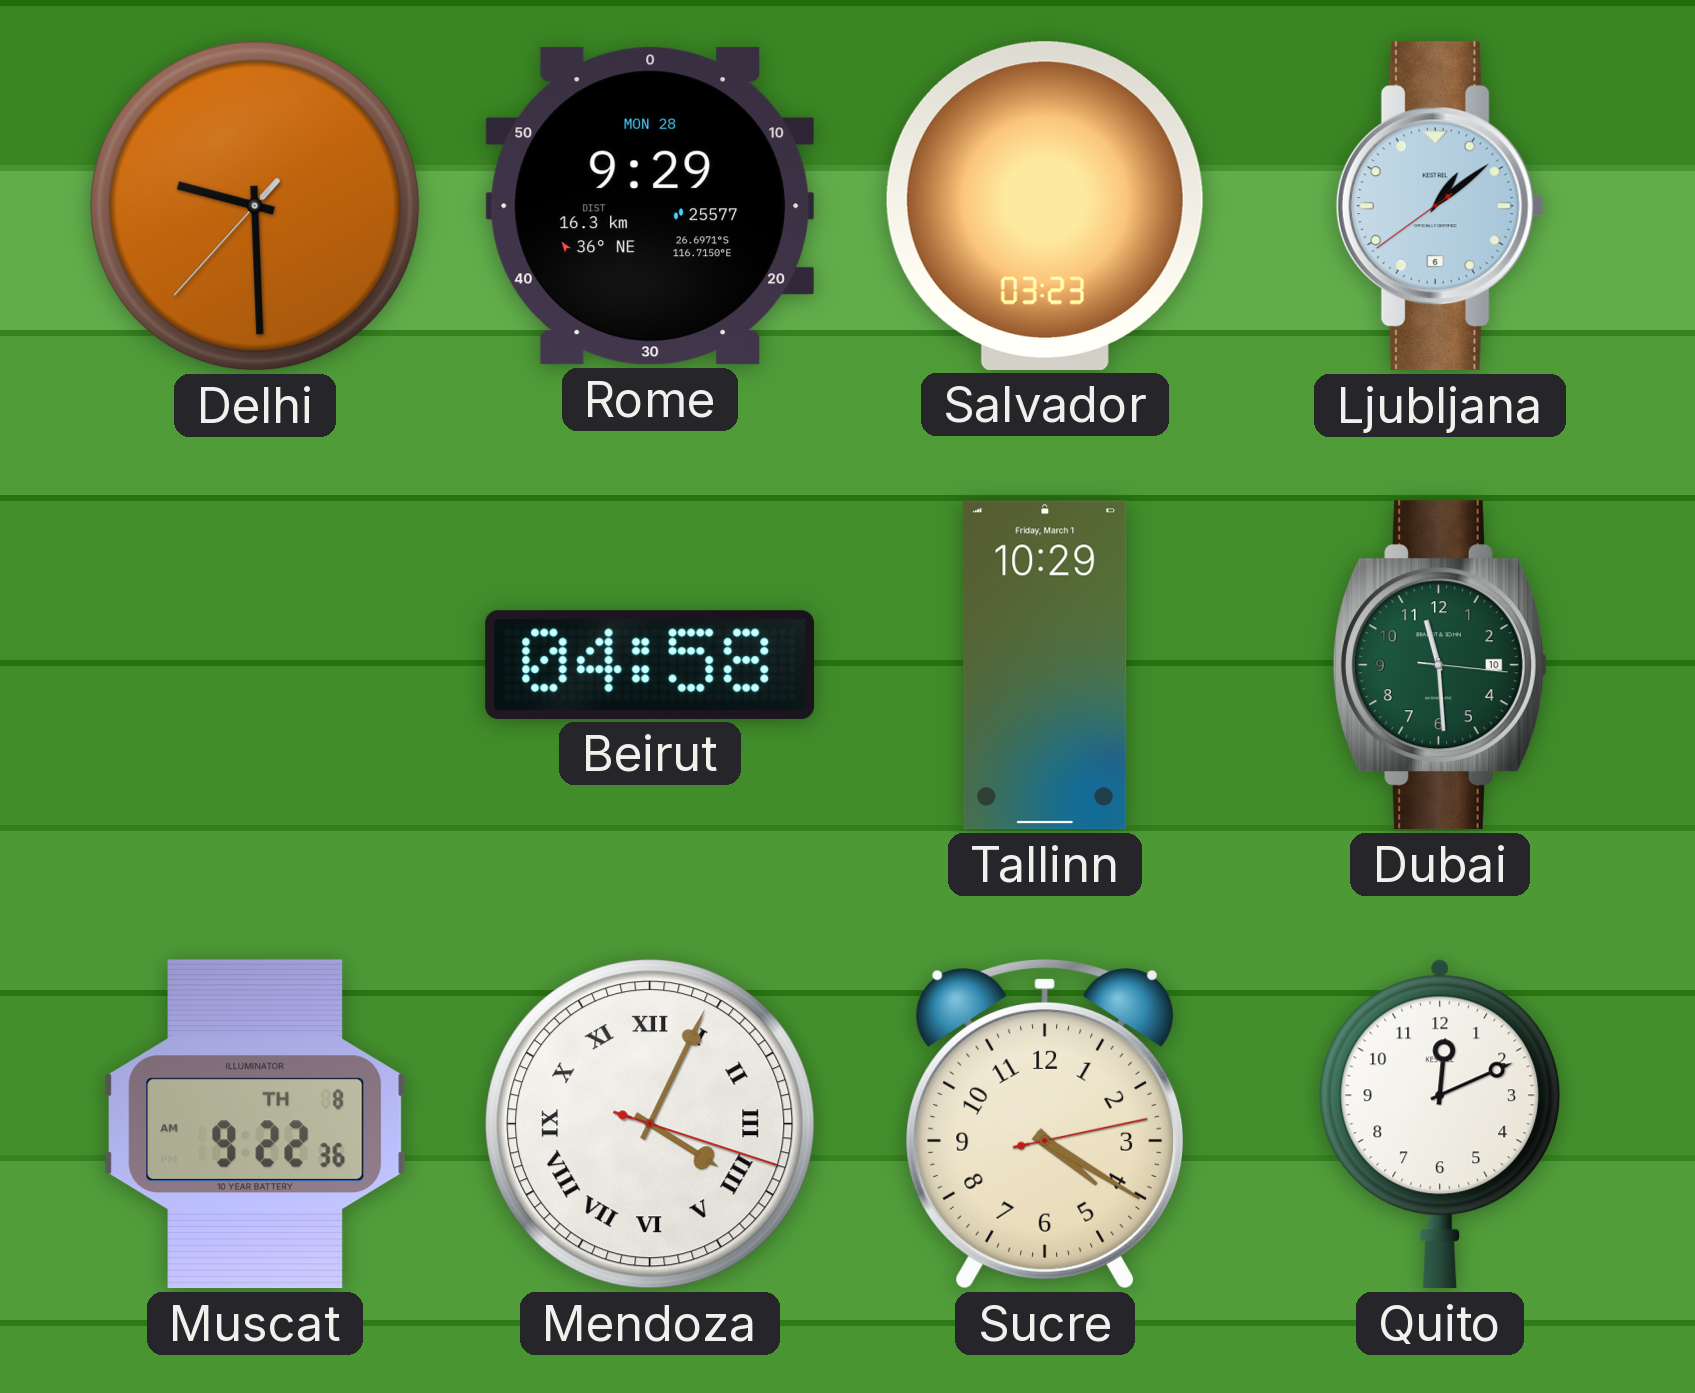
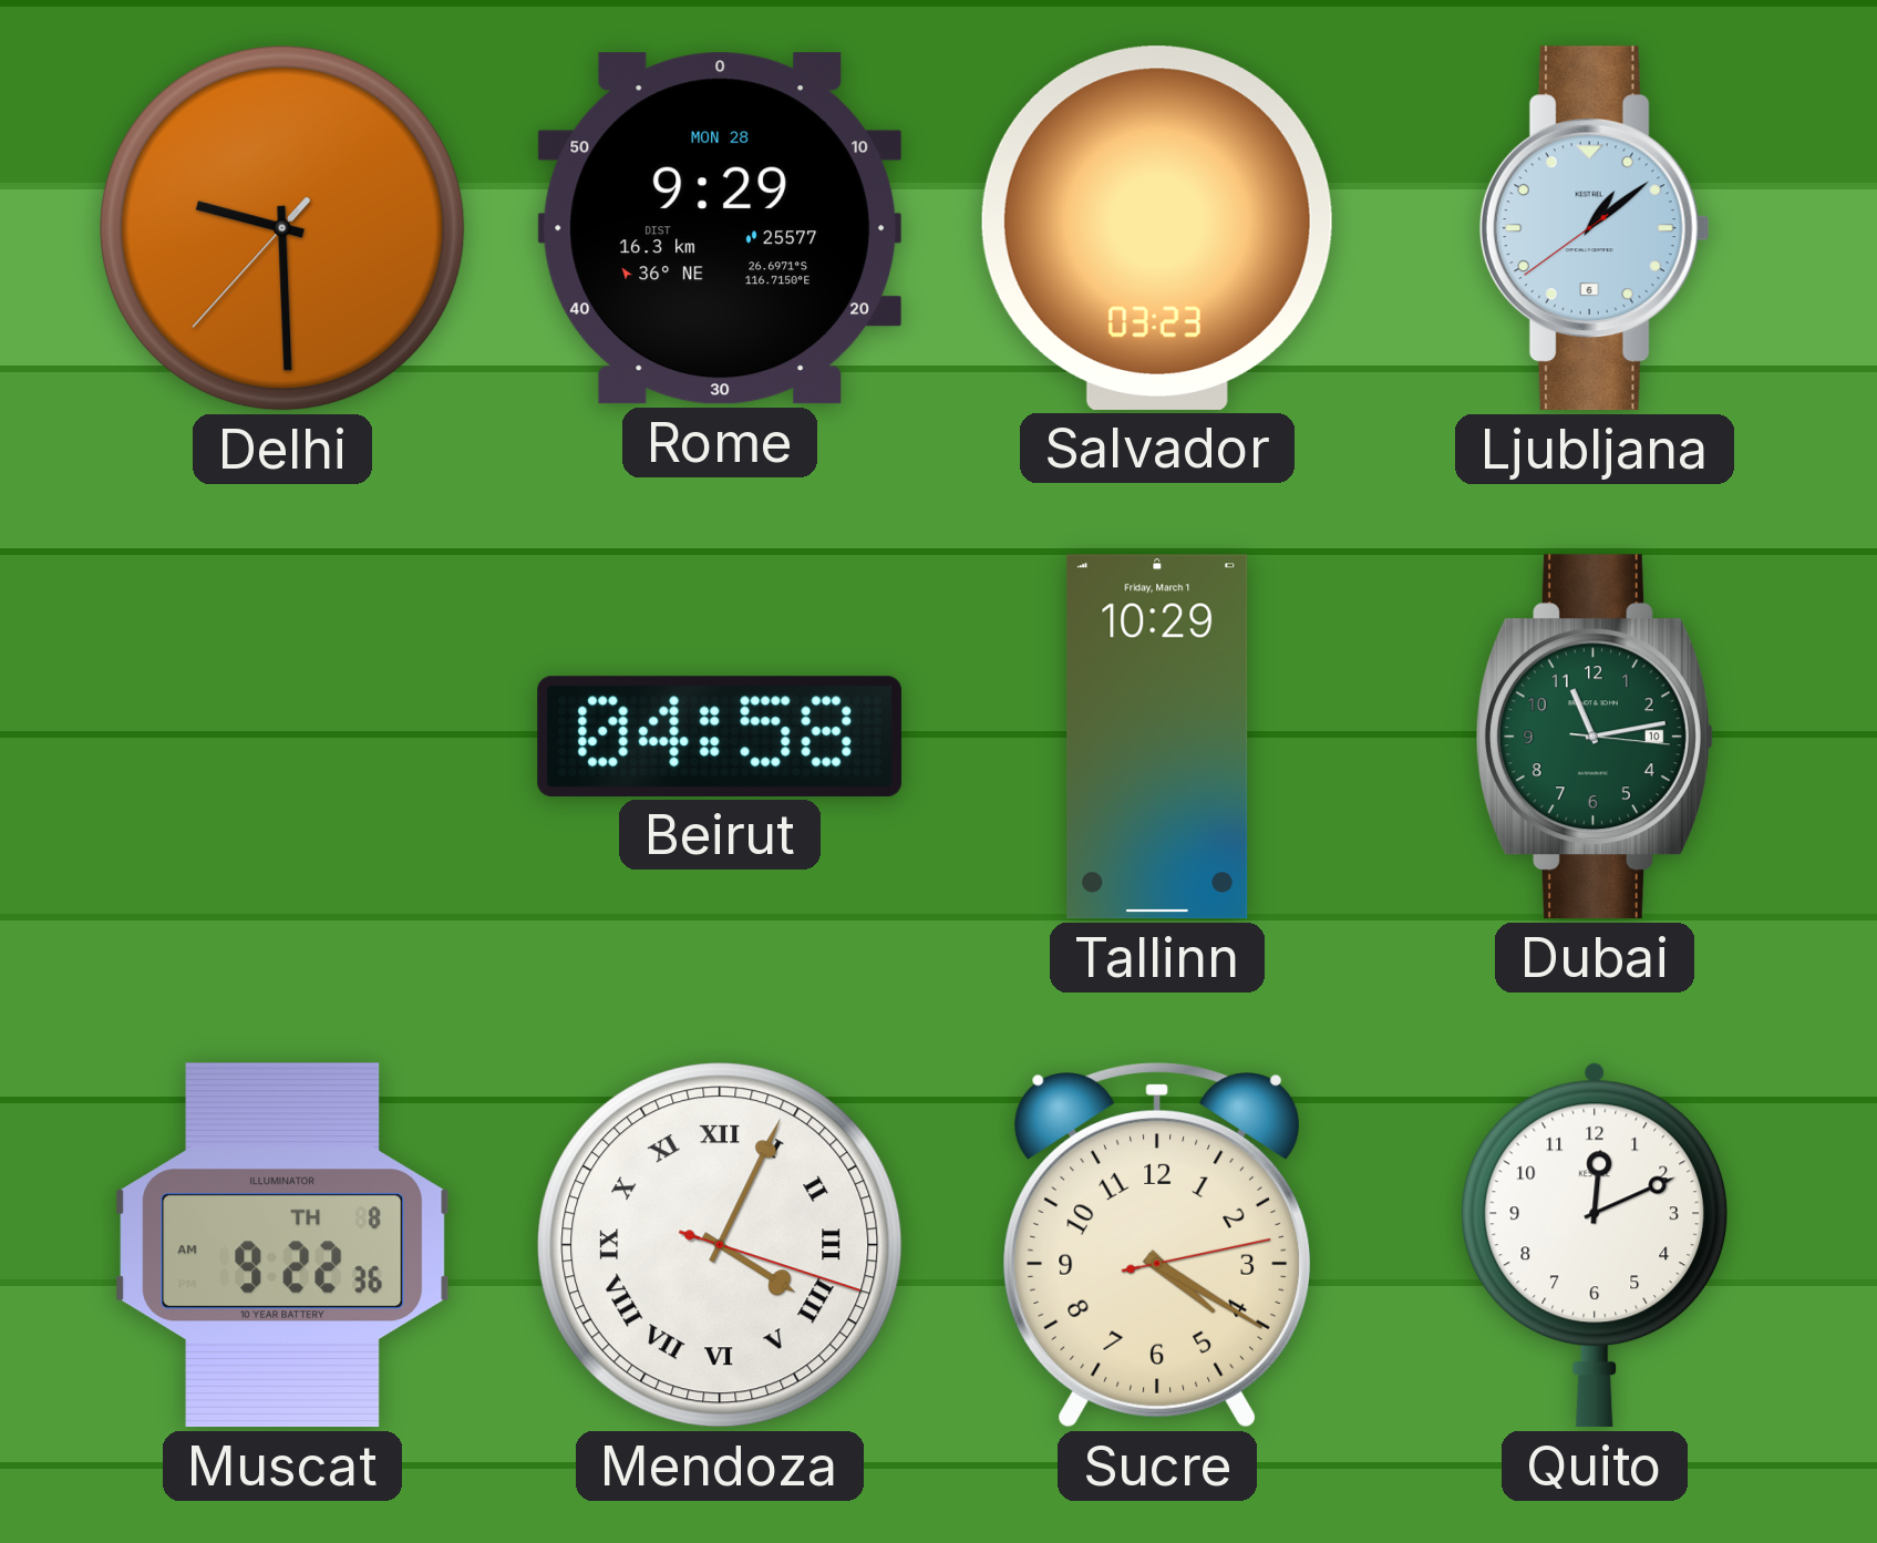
Dubai: 11:29 -> 11:13
